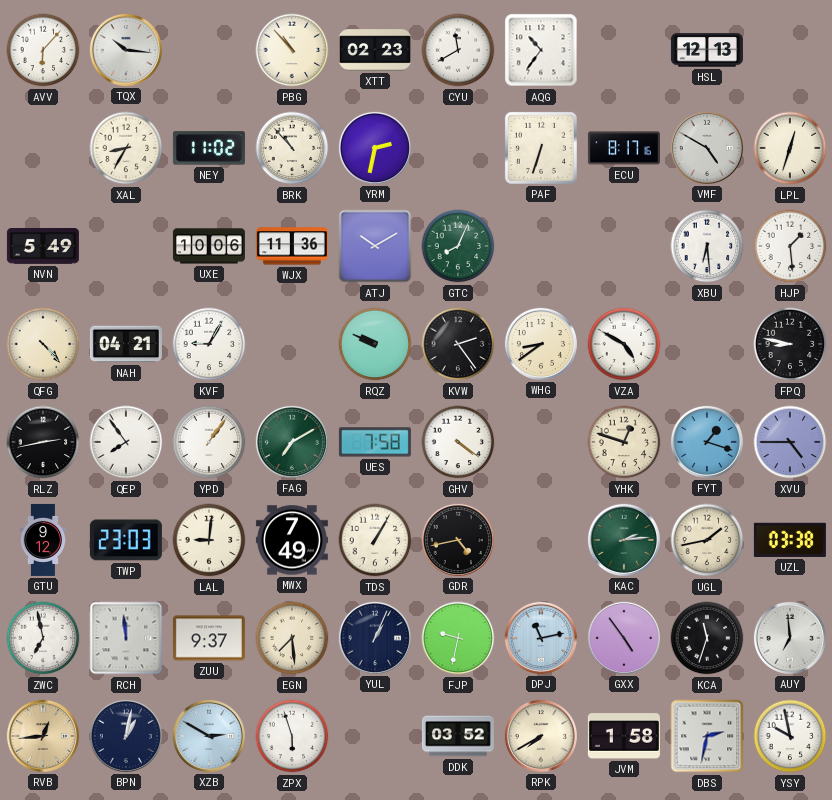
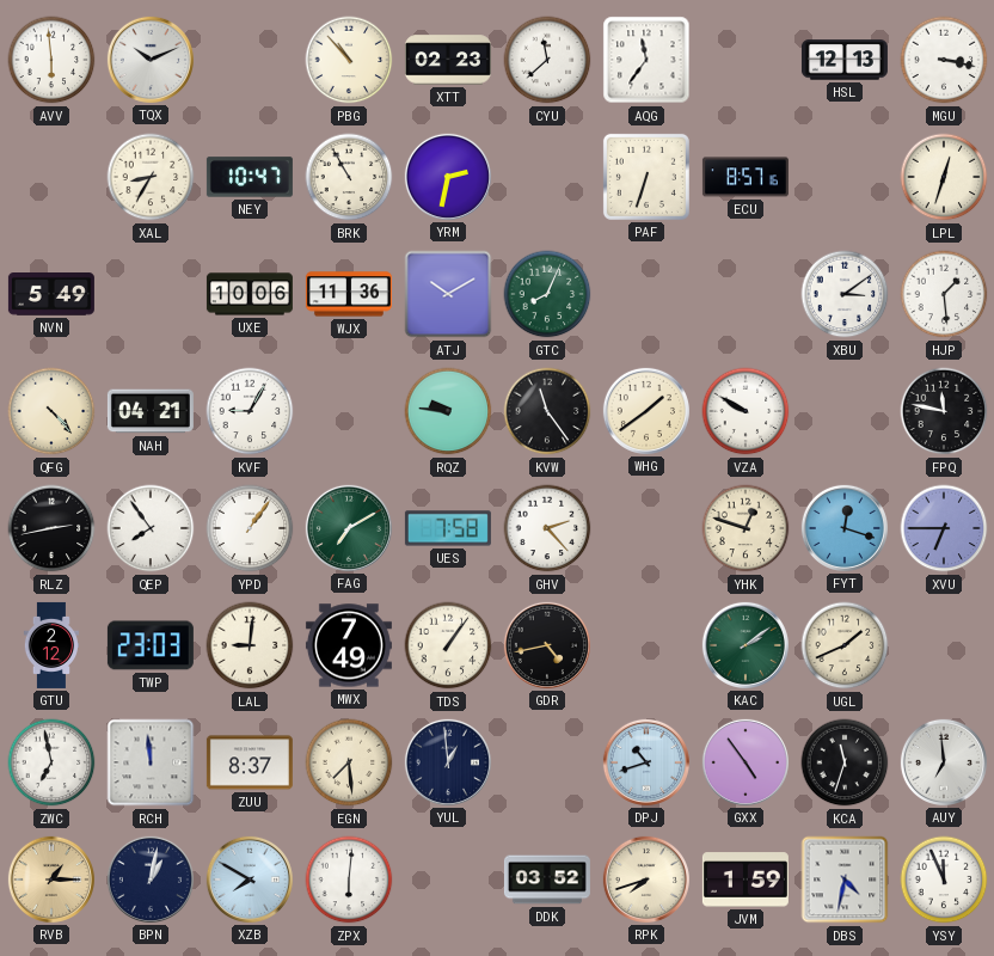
AVV: 6:07 -> 5:59
TQX: 10:16 -> 10:11
CYU: 11:40 -> 11:38
AQG: 10:36 -> 11:36
MGU: none -> 3:17
NEY: 11:02 -> 10:47
BRK: 10:53 -> 10:55
ECU: 8:17 -> 8:57
VMF: 4:50 -> none
XBU: 6:29 -> 3:09
RQZ: 9:49 -> 9:46
KVW: 2:24 -> 11:24
WHG: 8:39 -> 1:39
VZA: 4:50 -> 9:50
FPQ: 8:47 -> 11:47
GHV: 4:21 -> 2:23
FYT: 1:18 -> 12:18
XVU: 4:45 -> 6:45
GTU: 9:12 -> 2:12
TDS: 1:05 -> 1:06
KAC: 2:14 -> 2:09
UGL: 1:43 -> 1:41
UZL: 03:38 -> none
ZUU: 9:37 -> 8:37
YUL: 1:04 -> 12:59
FJP: 9:32 -> none
DPJ: 11:13 -> 10:42
RVB: 12:44 -> 1:15
XZB: 2:50 -> 7:50
ZPX: 5:57 -> 6:01
RPK: 7:40 -> 7:42
JVM: 1:58 -> 1:59
DBS: 2:32 -> 4:32
YSY: 9:58 -> 11:56
